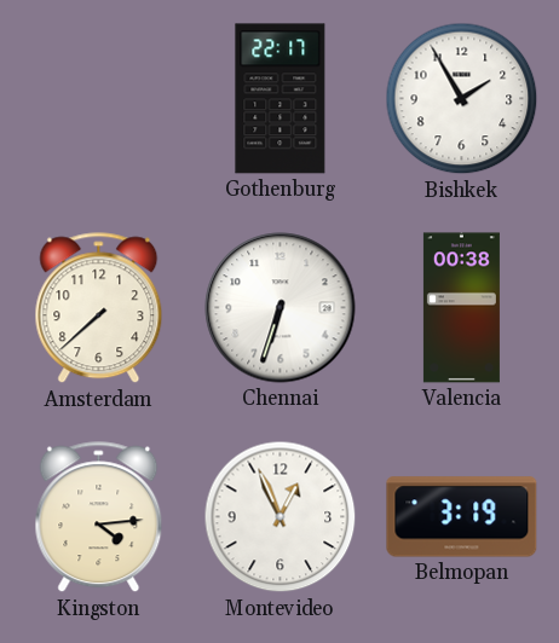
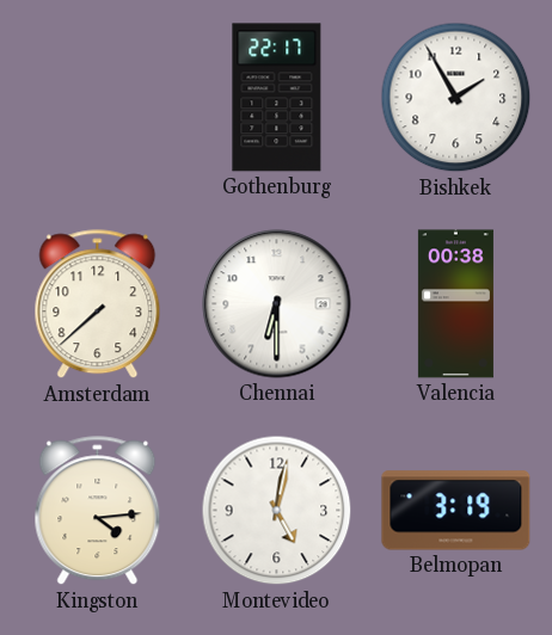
Chennai: 6:33 -> 6:30
Montevideo: 12:56 -> 5:02
